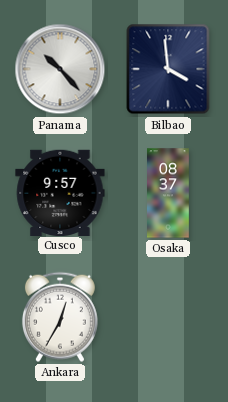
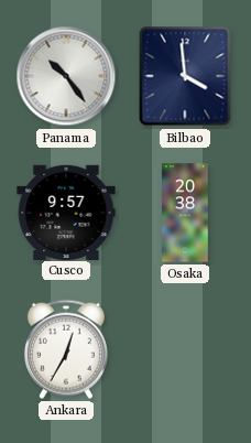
Panama: 10:23 -> 10:24
Osaka: 08:37 -> 20:38
